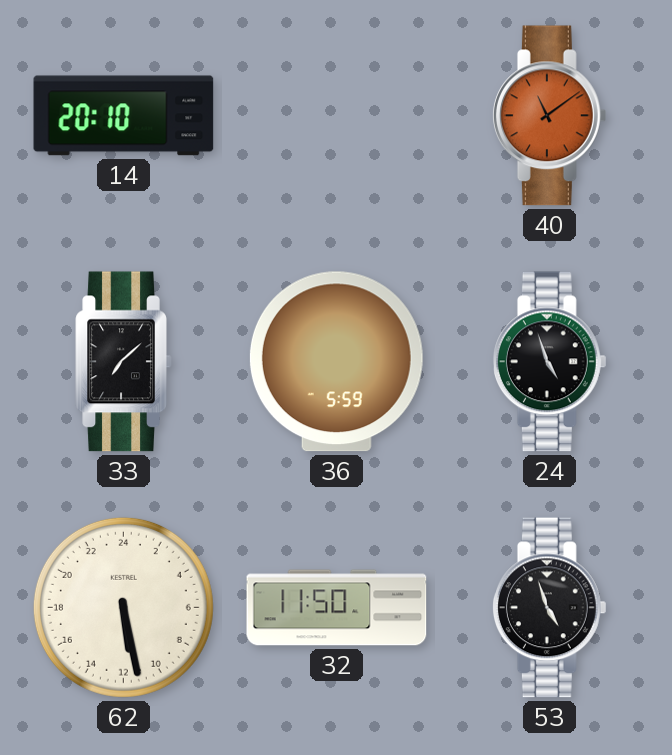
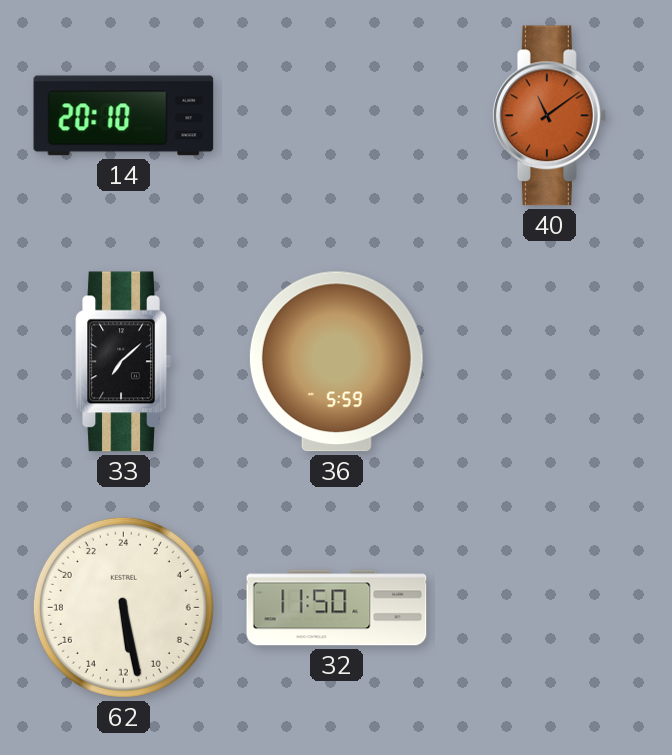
24: 4:57 -> none
53: 4:57 -> none
